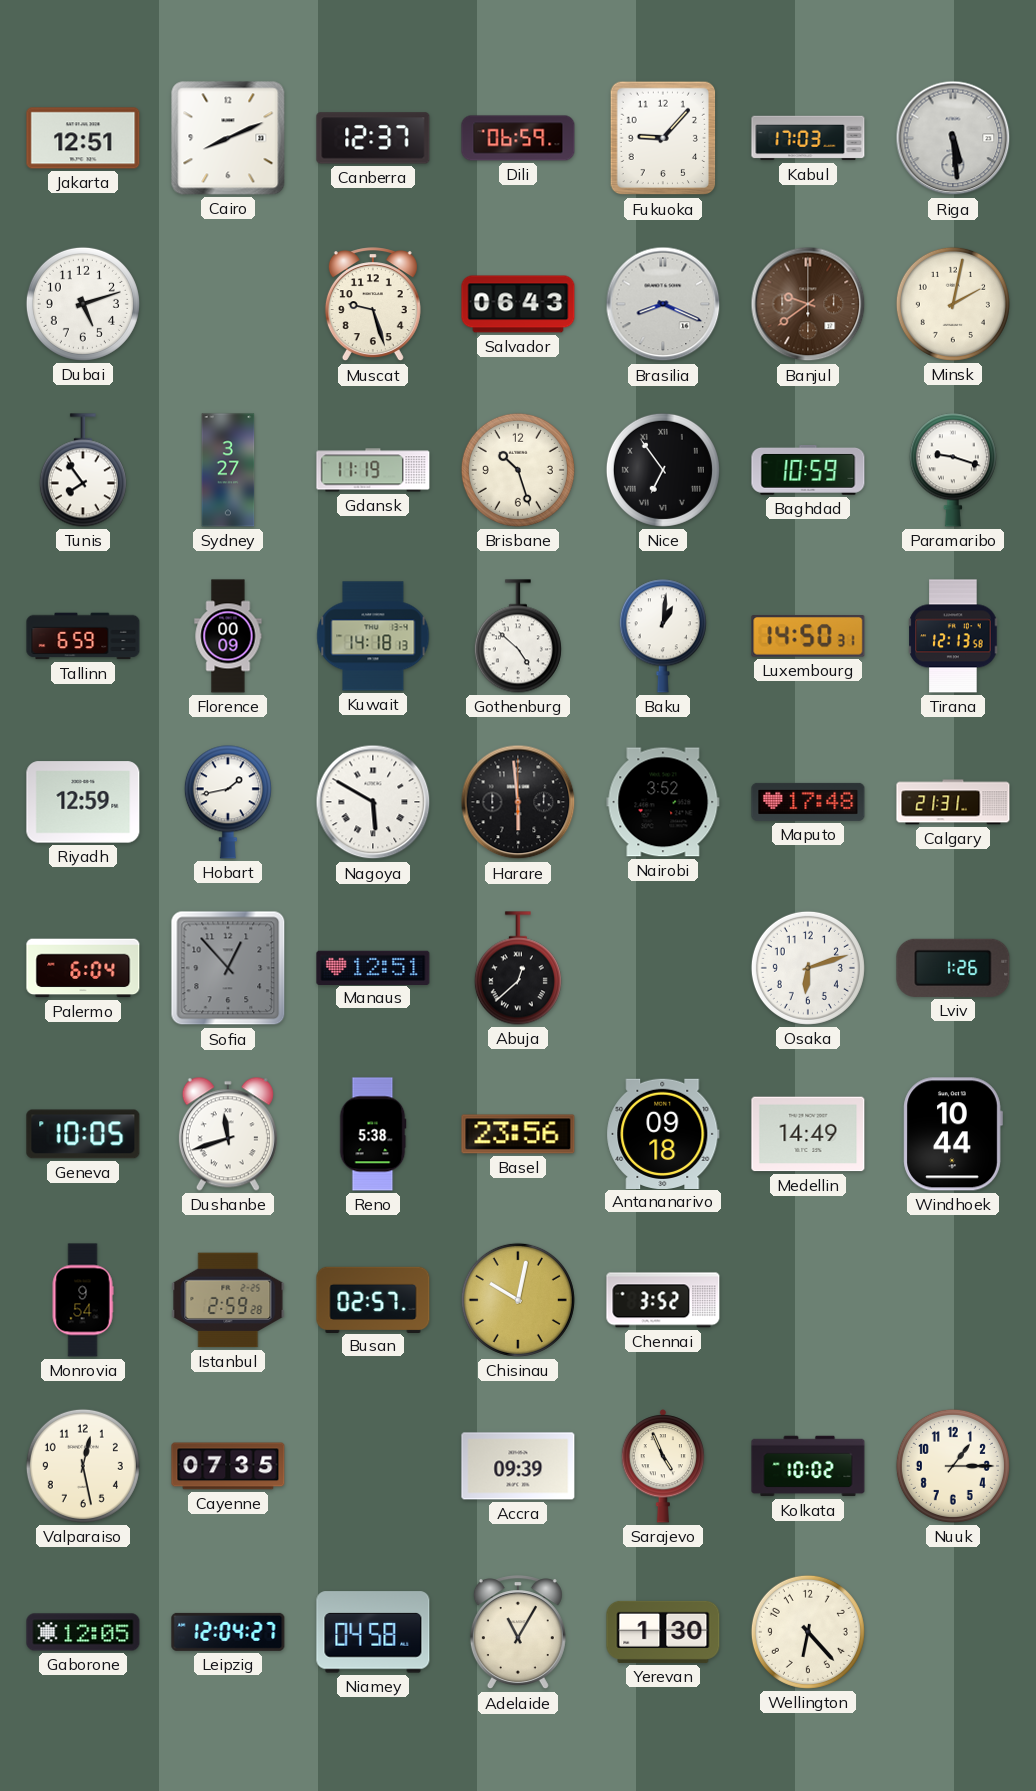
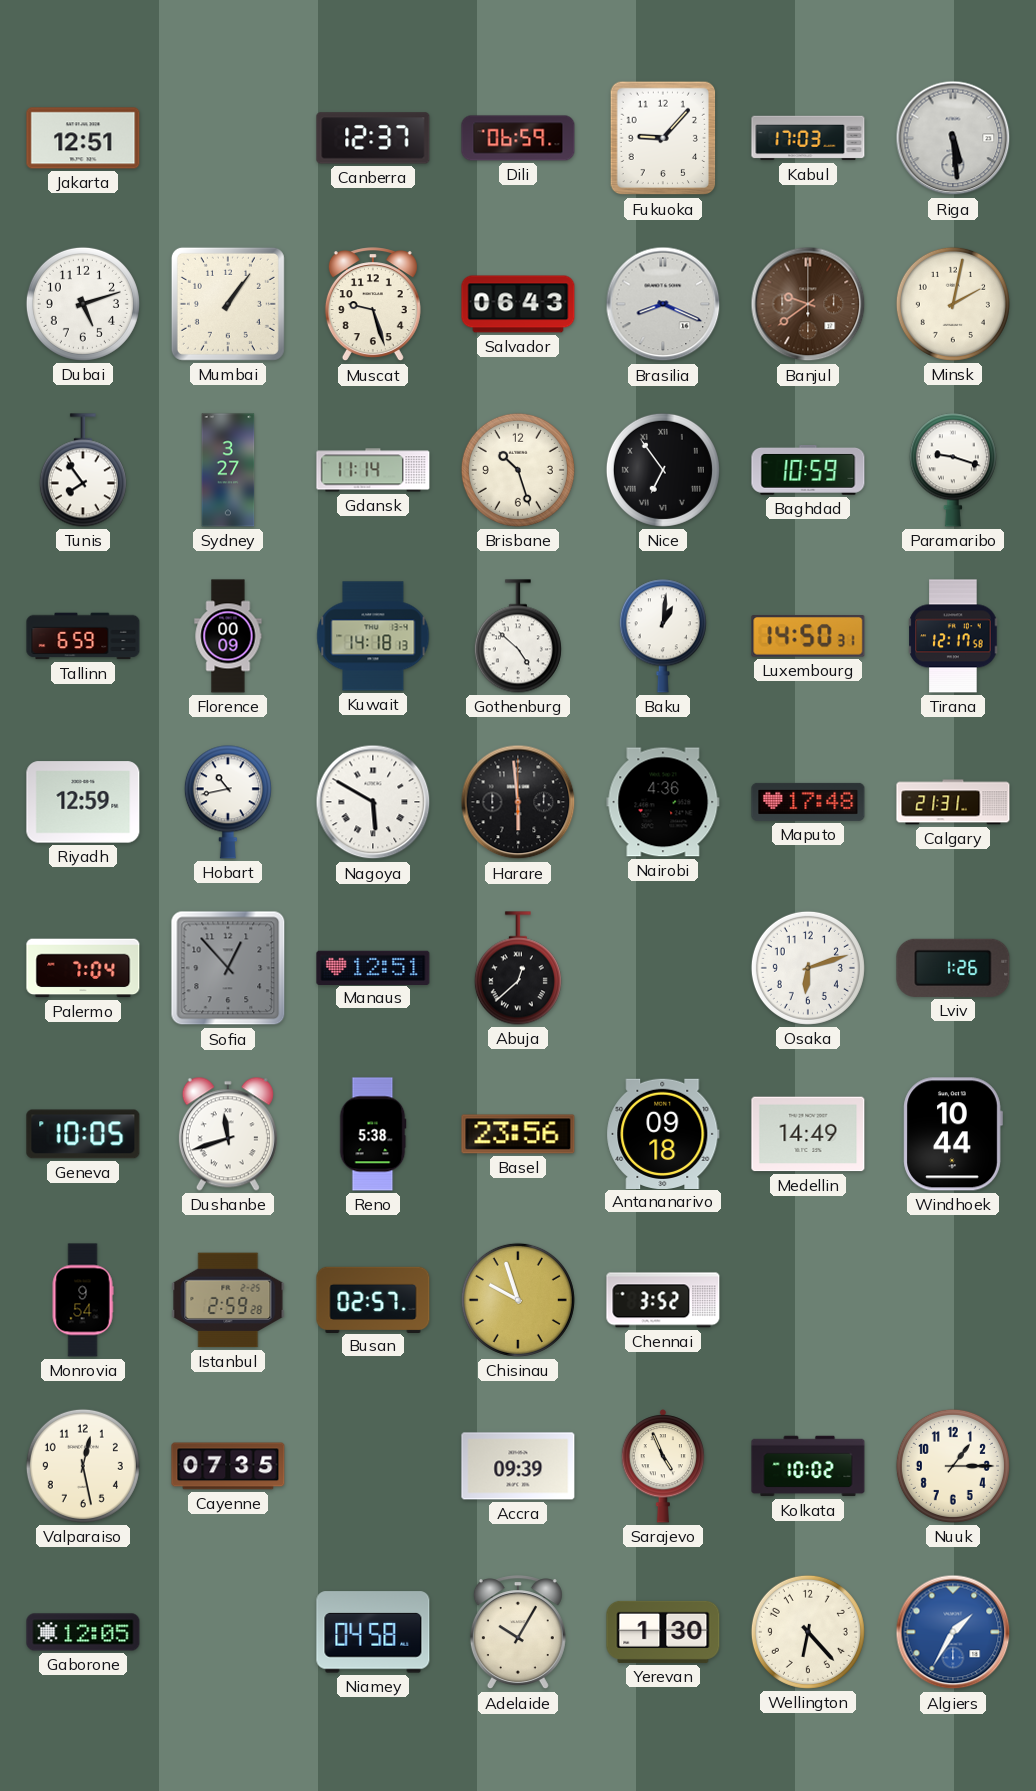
Cairo: 8:11 -> none
Mumbai: none -> 1:06
Gdansk: 11:19 -> 11:14
Tirana: 12:13 -> 12:17
Hobart: 1:43 -> 10:43
Nairobi: 3:52 -> 4:36
Palermo: 6:04 -> 7:04
Chisinau: 10:02 -> 9:57
Leipzig: 12:04 -> none
Adelaide: 11:05 -> 10:05
Algiers: none -> 1:35
